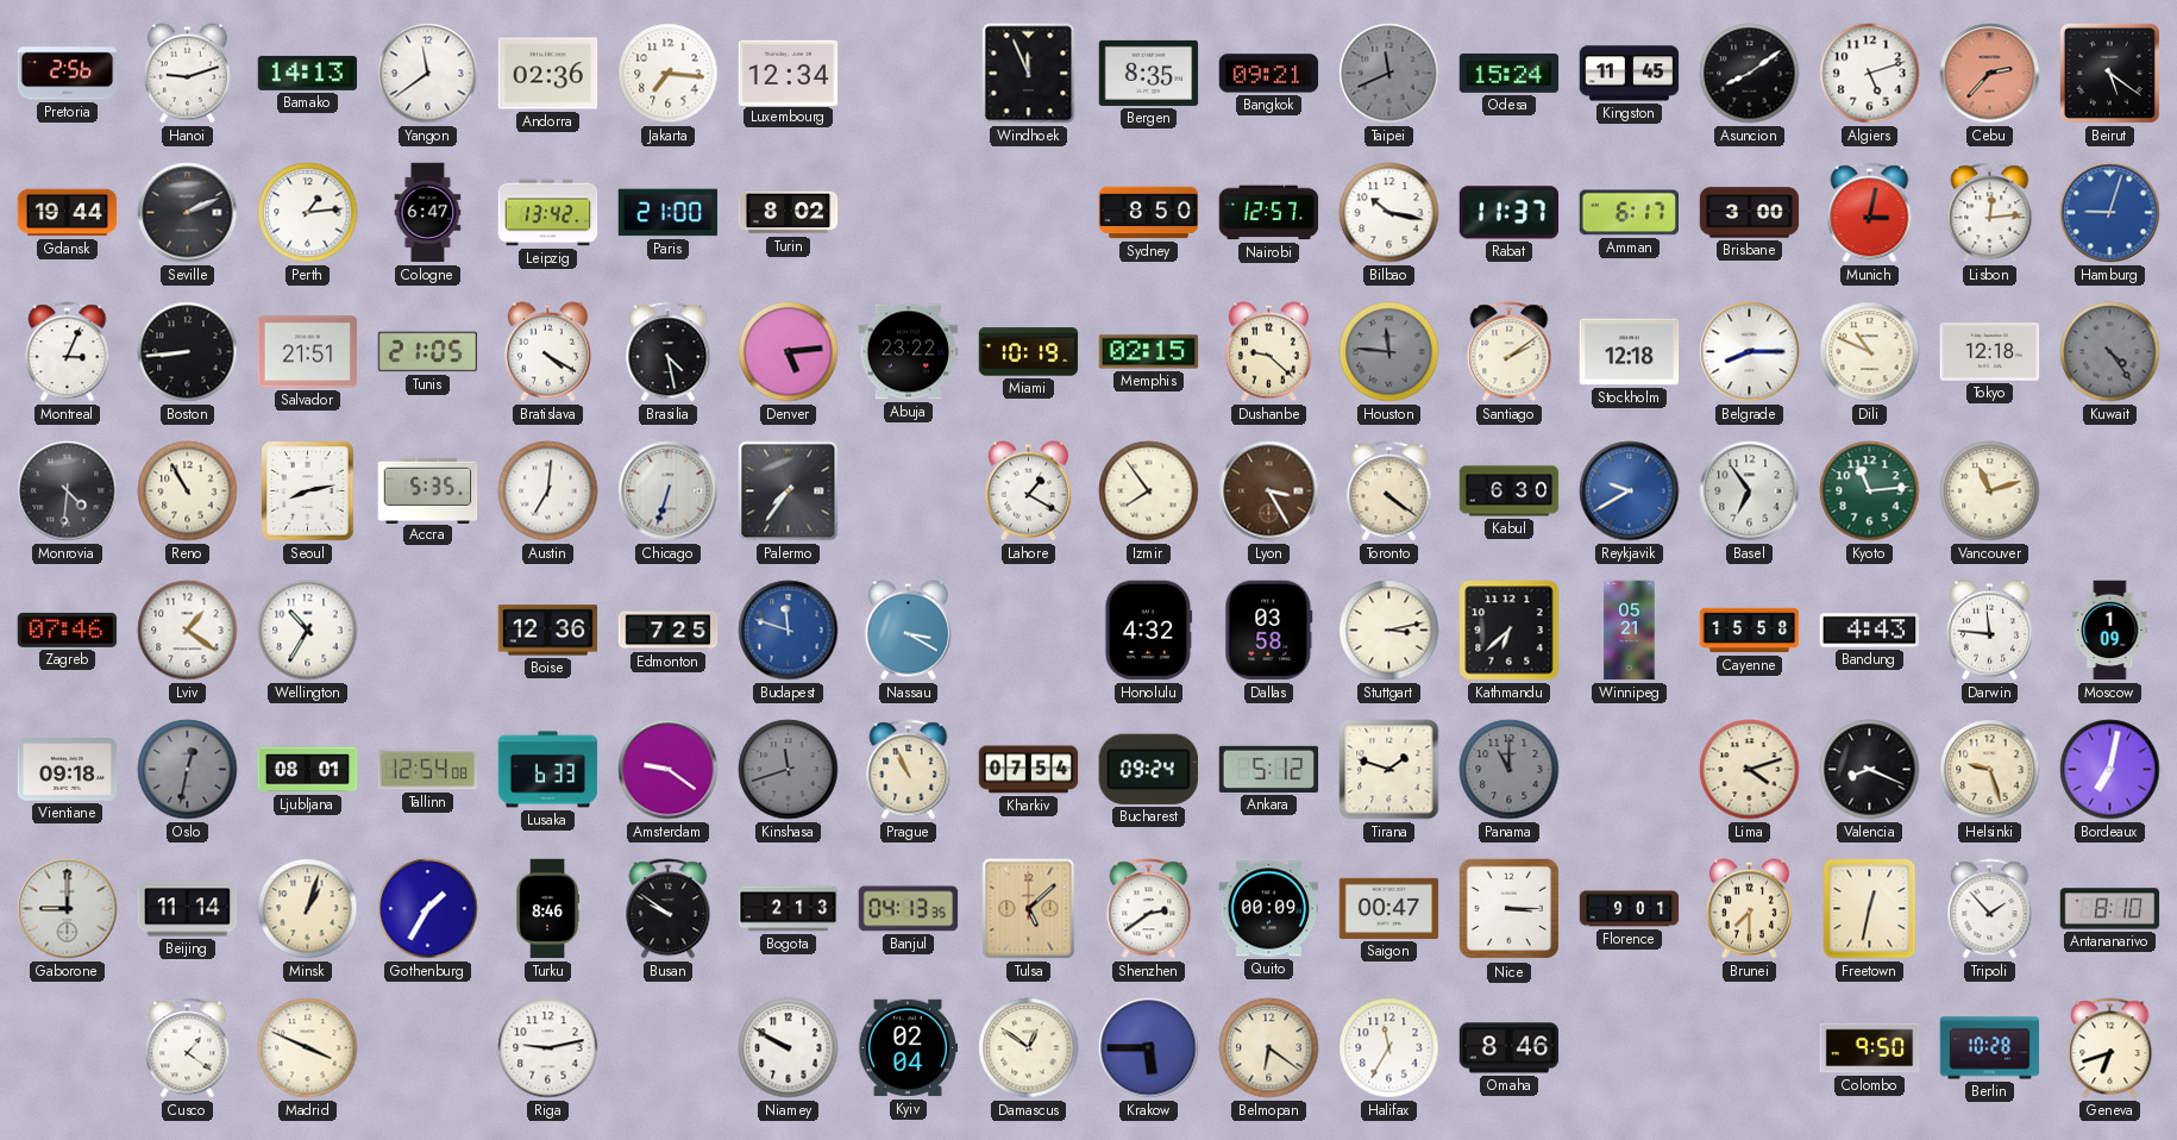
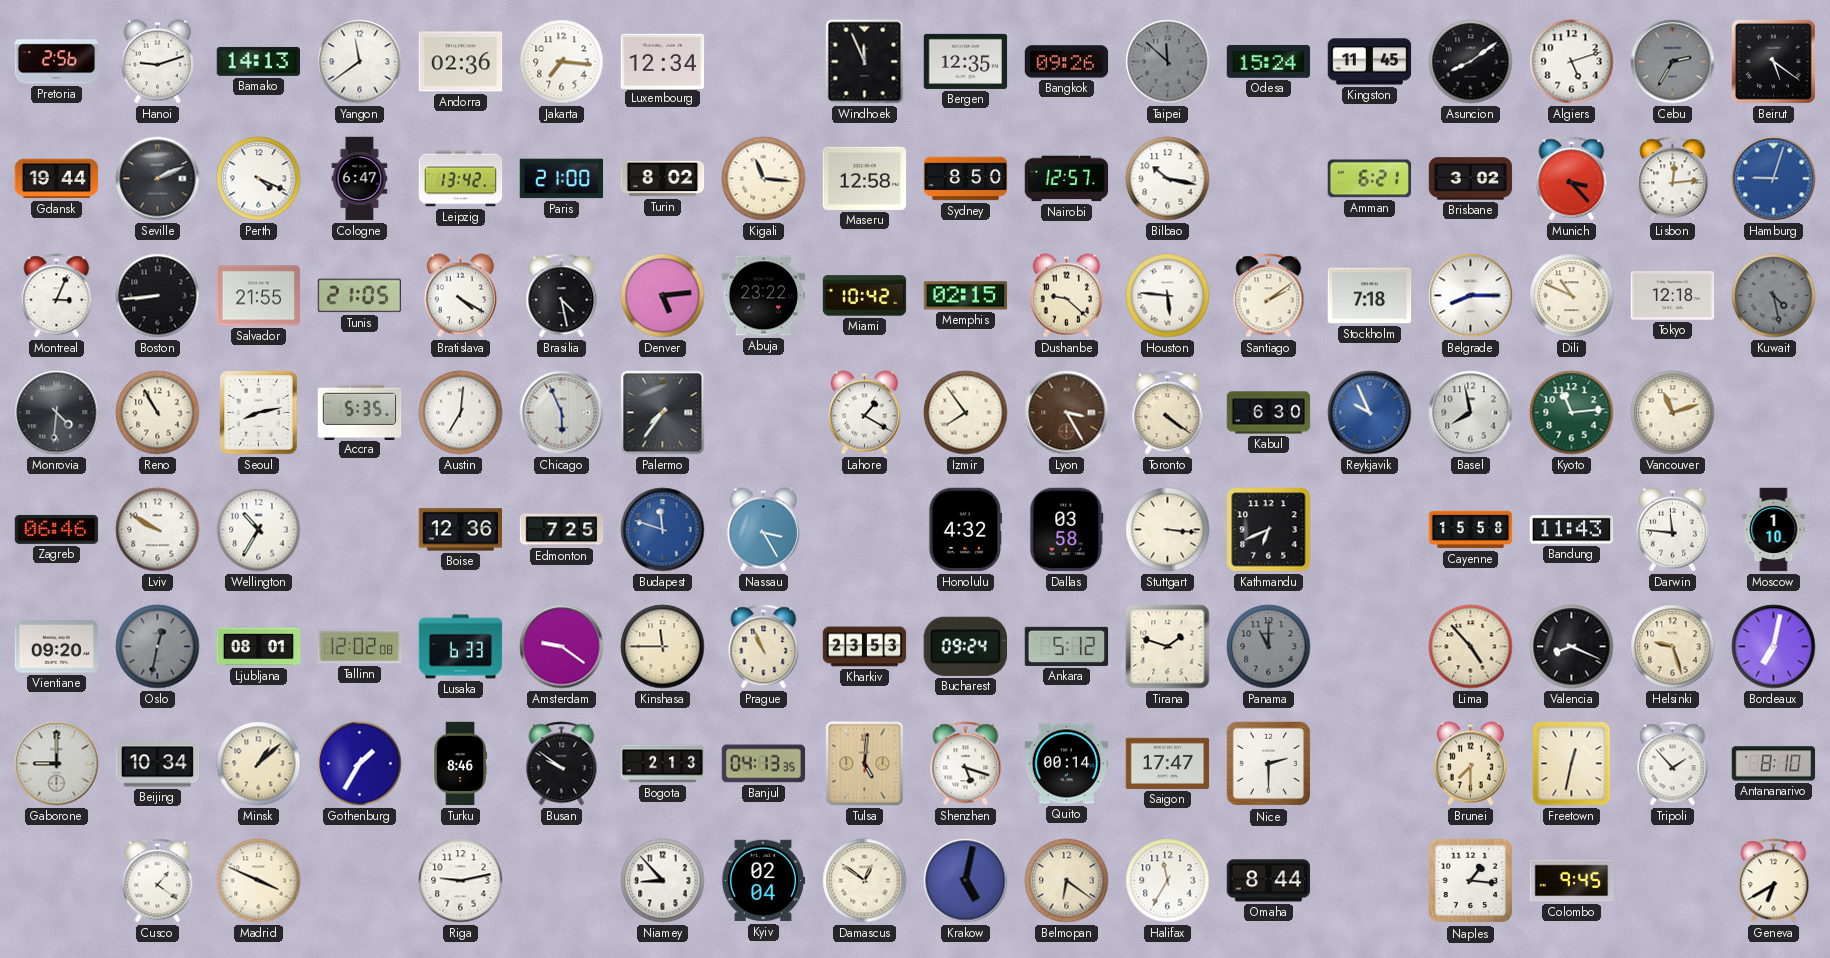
Bergen: 8:35 -> 12:35
Bangkok: 09:21 -> 09:26
Taipei: 11:41 -> 11:52
Cebu: 2:37 -> 2:35
Cebu dial: salmon -> grey
Perth: 1:14 -> 4:19
Kigali: none -> 11:16
Maseru: none -> 12:58
Rabat: 11:37 -> none
Amman: 6:17 -> 6:21
Brisbane: 3:00 -> 3:02
Munich: 3:02 -> 3:23
Salvador: 21:51 -> 21:55
Miami: 10:19 -> 10:42
Houston: 11:46 -> 5:46
Houston dial: grey -> white
Stockholm: 12:18 -> 7:18
Kuwait: 4:24 -> 4:28
Chicago: 6:33 -> 5:56
Reykjavik: 9:40 -> 9:56
Basel: 6:54 -> 7:58
Zagreb: 07:46 -> 06:46
Lviv: 1:21 -> 9:50
Nassau: 3:20 -> 3:25
Stuttgart: 3:13 -> 3:16
Kathmandu: 6:38 -> 6:41
Winnipeg: 05:21 -> none
Bandung: 4:43 -> 11:43
Moscow: 1:09 -> 1:10
Vientiane: 09:18 -> 09:20
Tallinn: 12:54 -> 12:02
Kinshasa: 11:42 -> 11:45
Kinshasa dial: grey -> cream
Kharkiv: 07:54 -> 23:53
Lima: 4:12 -> 4:53
Beijing: 11:14 -> 10:34
Minsk: 1:03 -> 1:08
Tulsa: 5:08 -> 5:01
Shenzhen: 2:39 -> 5:18
Quito: 00:09 -> 00:14
Saigon: 00:47 -> 17:47
Nice: 3:15 -> 2:30
Florence: 9:01 -> none
Niamey: 9:50 -> 8:53
Krakow: 5:45 -> 5:02
Omaha: 8:46 -> 8:44
Naples: none -> 1:16
Colombo: 9:50 -> 9:45
Berlin: 10:28 -> none
Geneva: 6:42 -> 6:40
